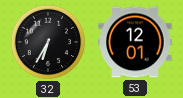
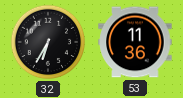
53: 12:01 -> 11:36
